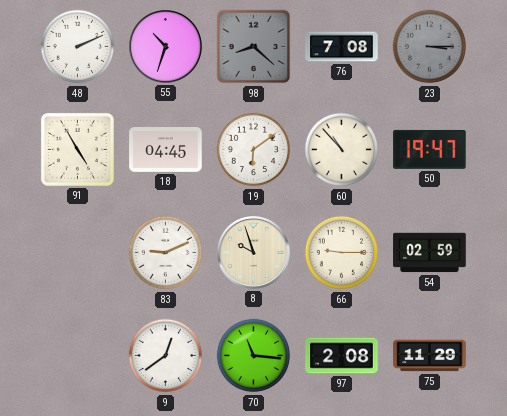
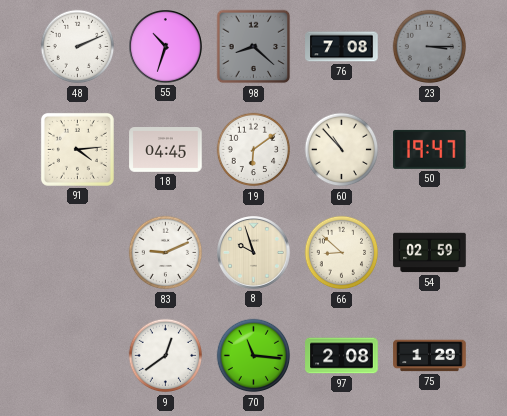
91: 4:55 -> 4:14
66: 9:15 -> 8:52
75: 11:29 -> 1:29
